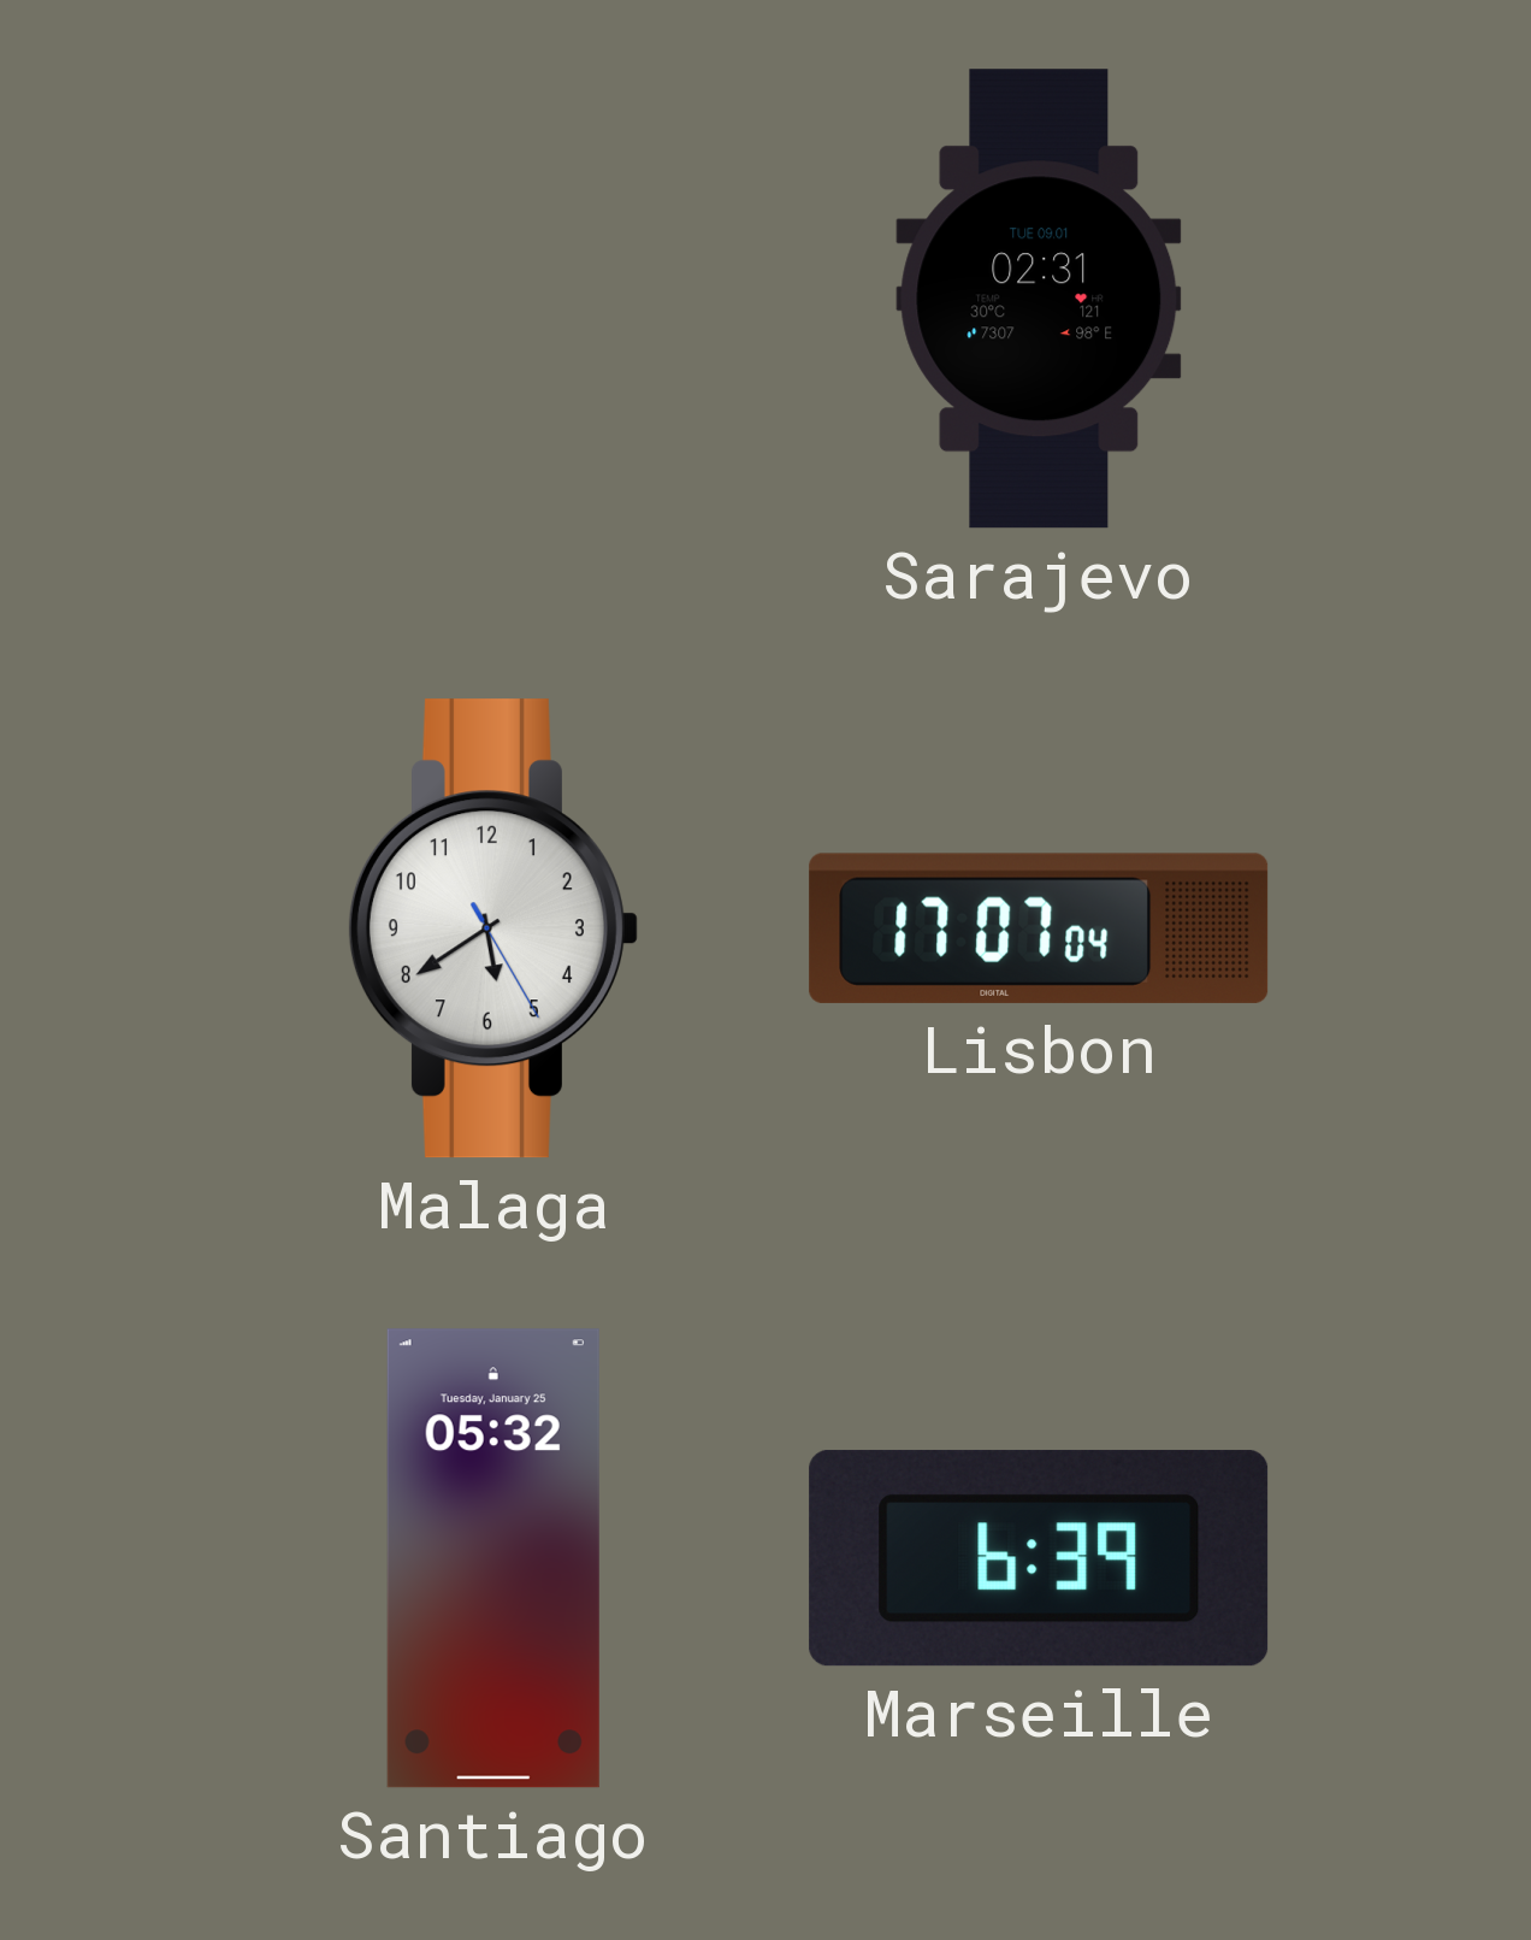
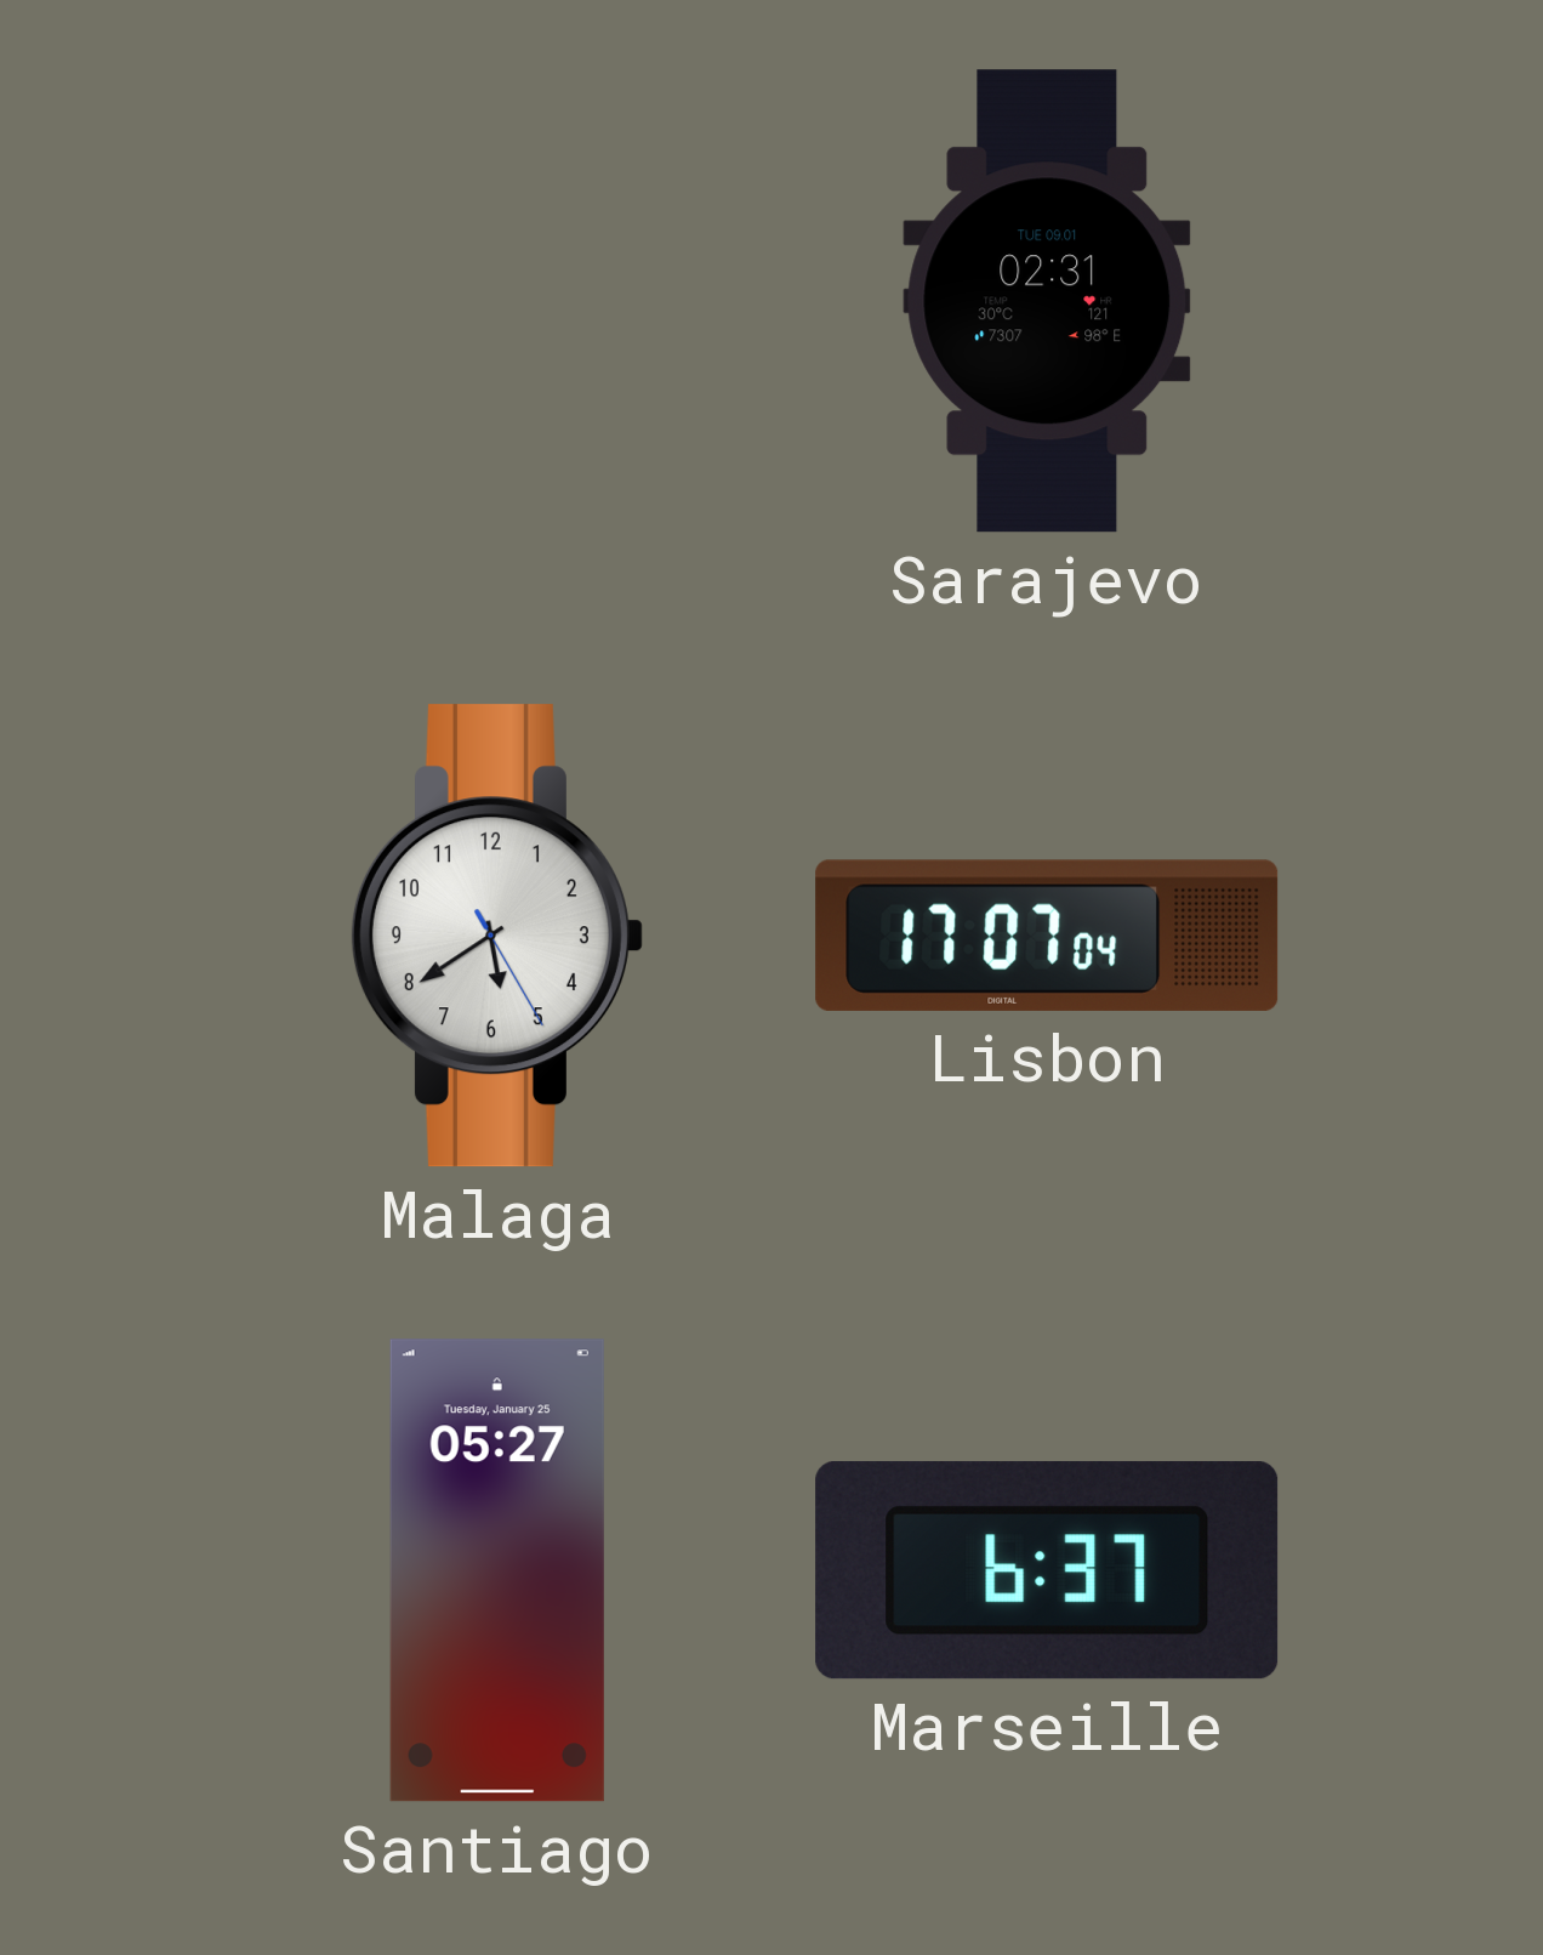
Santiago: 05:32 -> 05:27
Marseille: 6:39 -> 6:37
